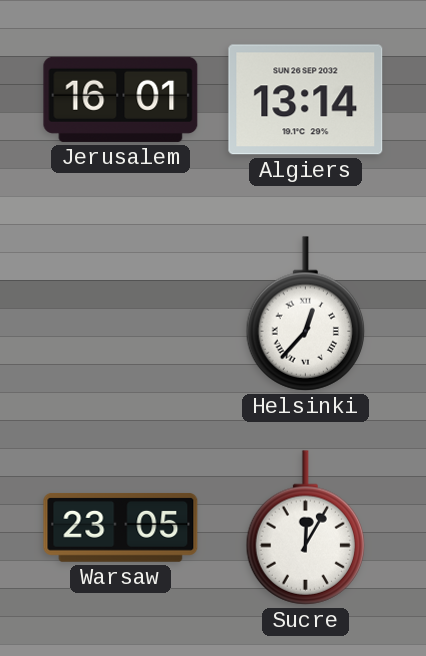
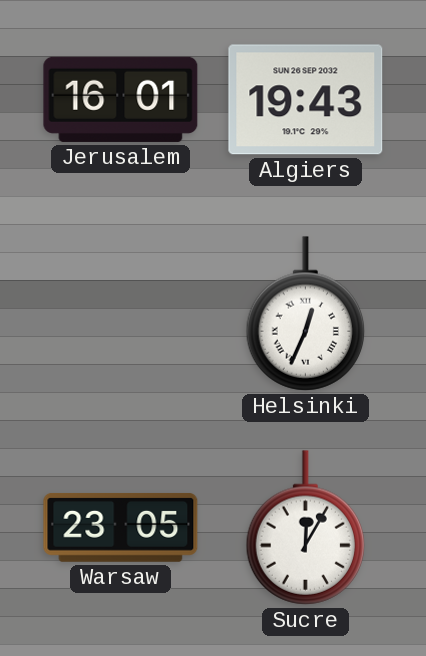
Algiers: 13:14 -> 19:43
Helsinki: 12:37 -> 12:34
